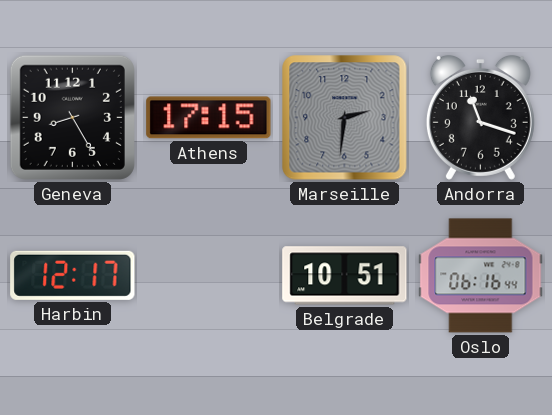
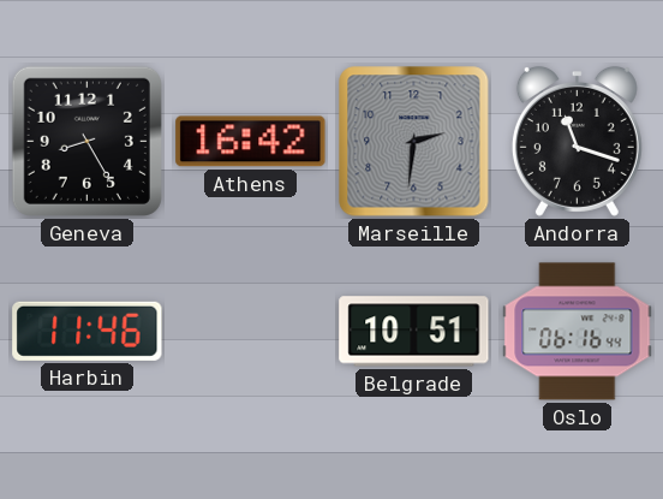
Athens: 17:15 -> 16:42
Harbin: 12:17 -> 11:46
